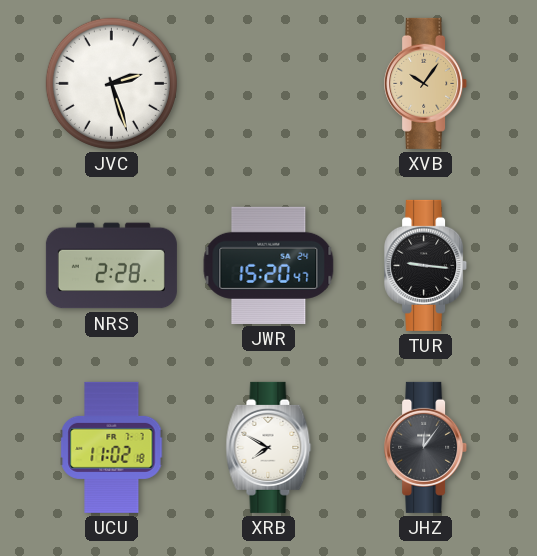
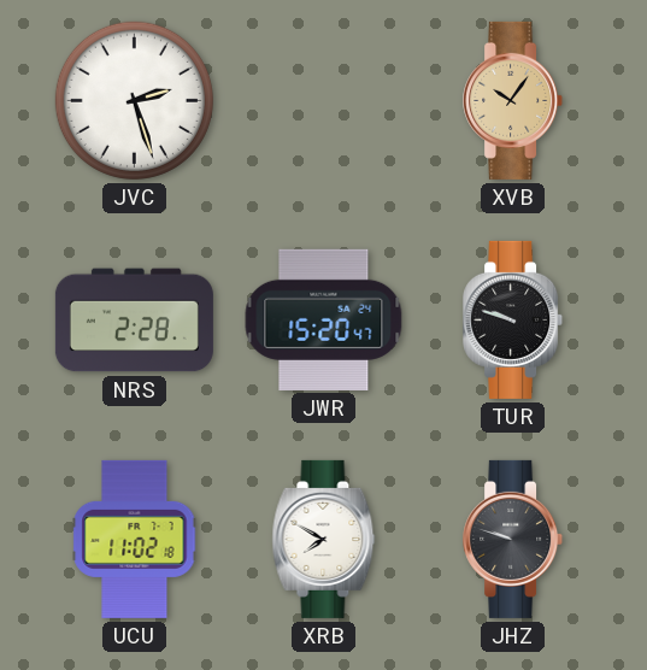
TUR: 9:16 -> 9:48
JHZ: 12:06 -> 9:48
